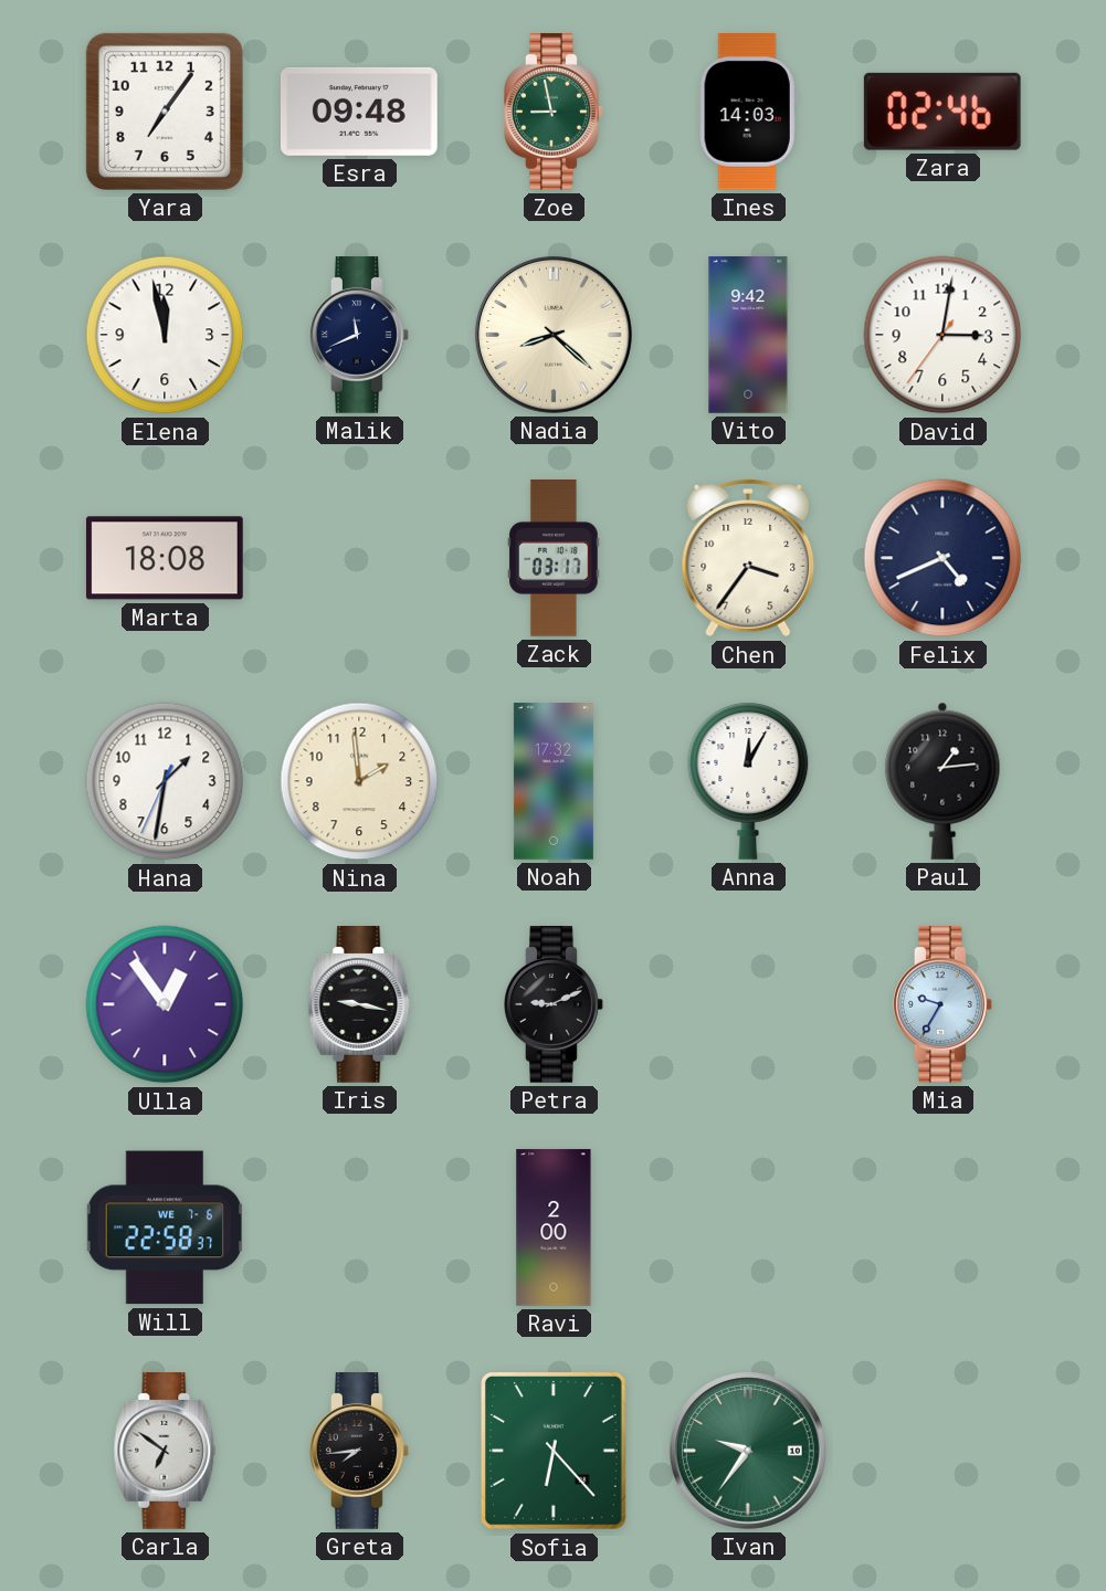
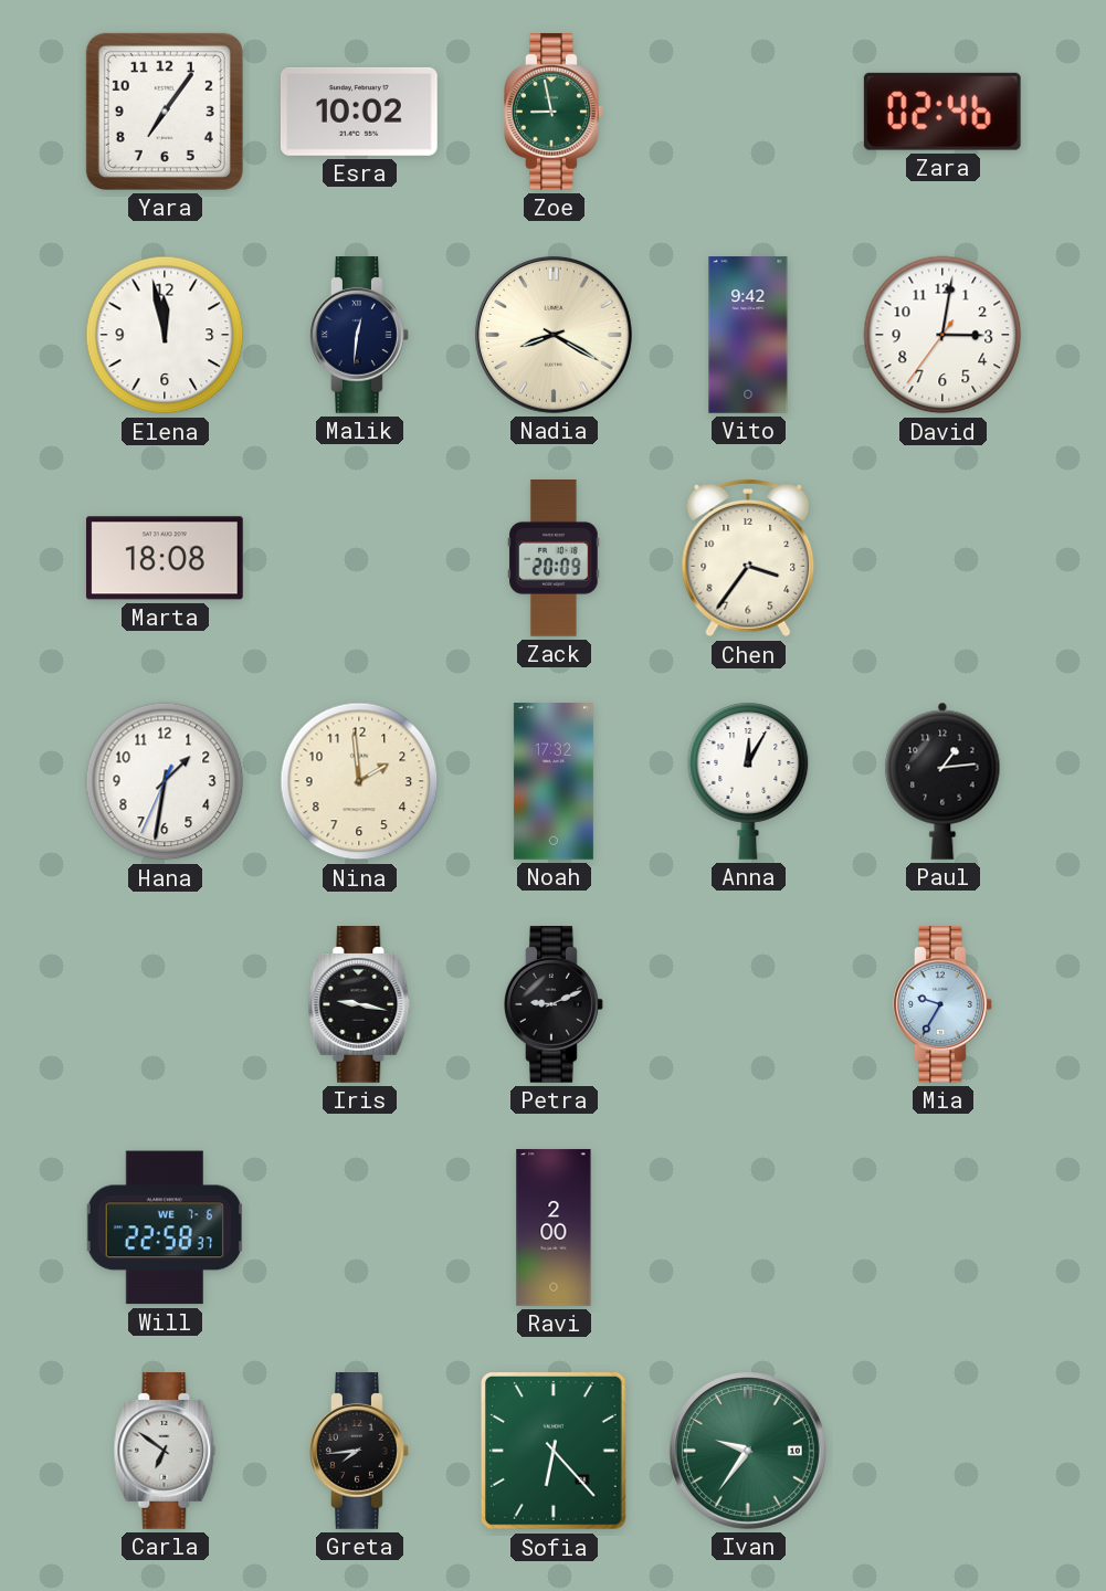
Esra: 09:48 -> 10:02
Ines: 14:03 -> none
Malik: 11:41 -> 12:31
Nadia: 8:22 -> 8:20
Zack: 03:17 -> 20:09
Felix: 4:41 -> none
Ulla: 12:54 -> none
